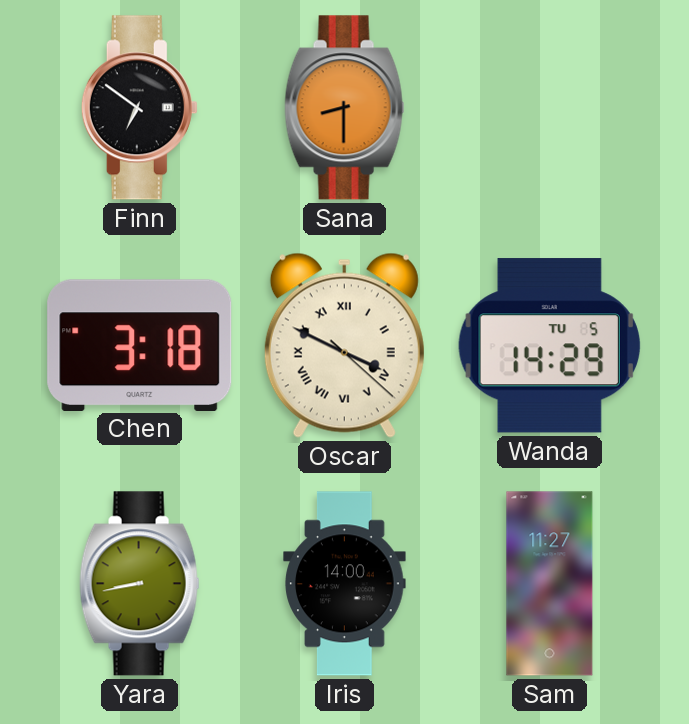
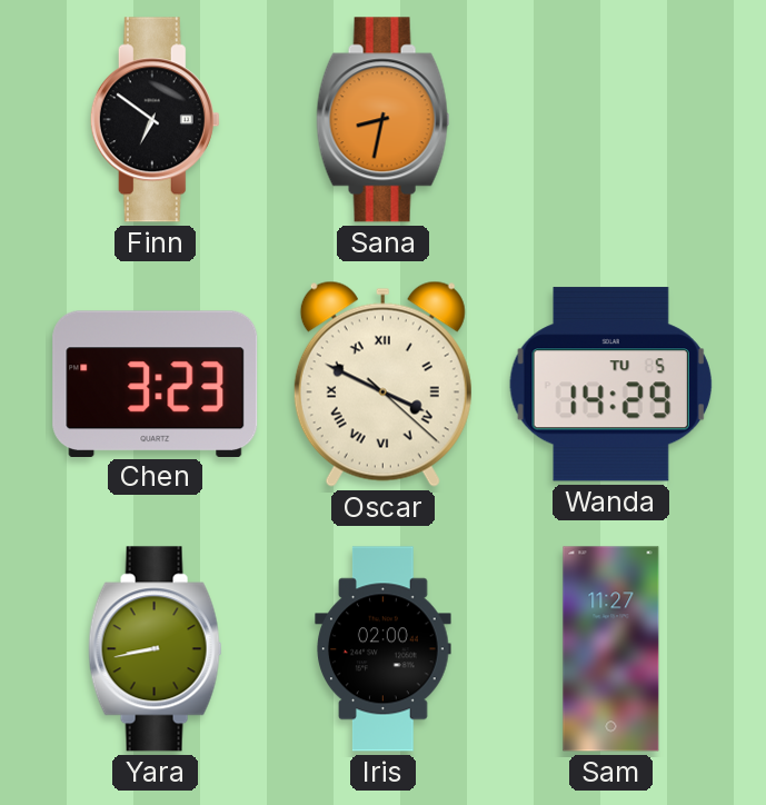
Sana: 8:30 -> 8:32
Chen: 3:18 -> 3:23
Iris: 14:00 -> 02:00
